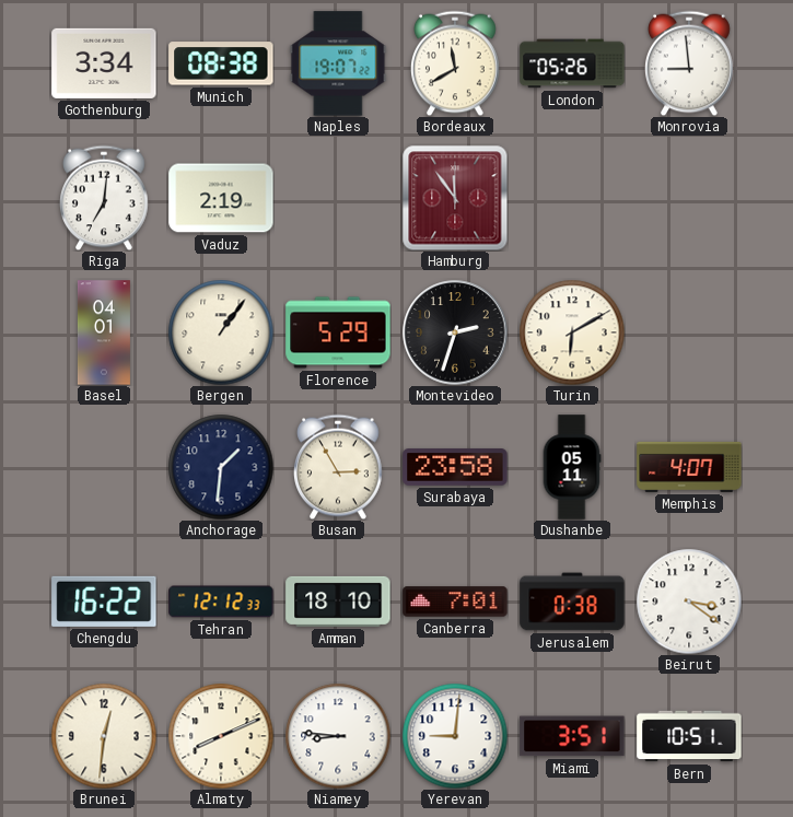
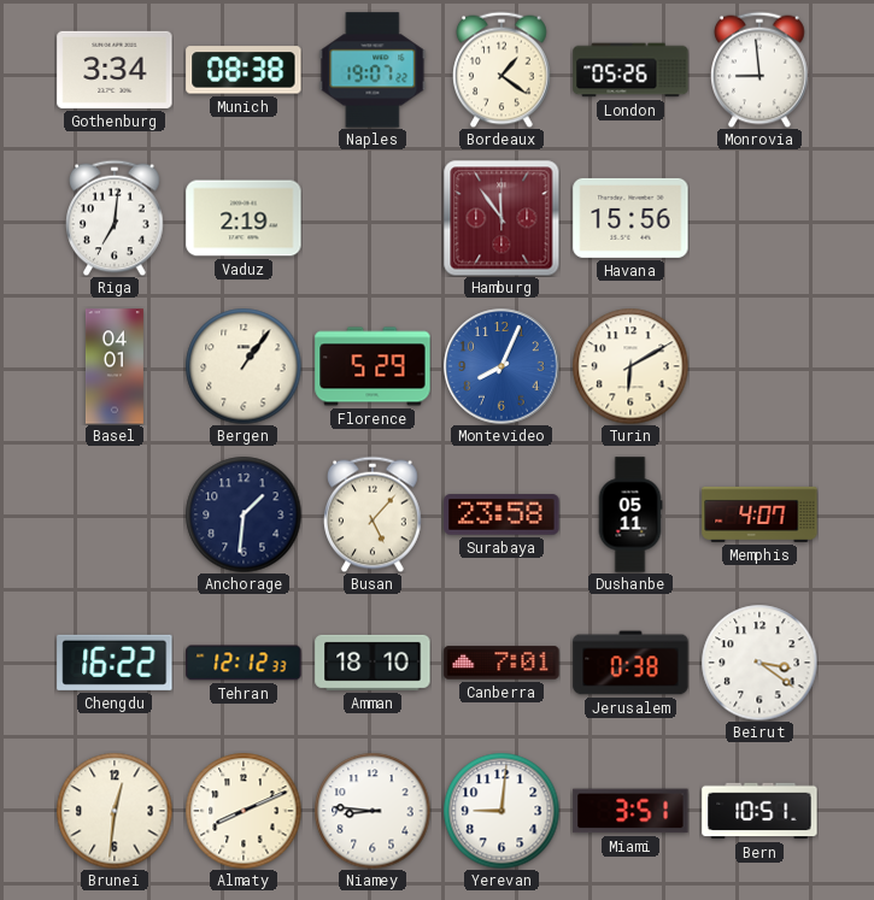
Bordeaux: 11:40 -> 1:21
Havana: none -> 15:56
Montevideo: 2:33 -> 8:04
Montevideo dial: black -> blue
Busan: 2:55 -> 5:07
